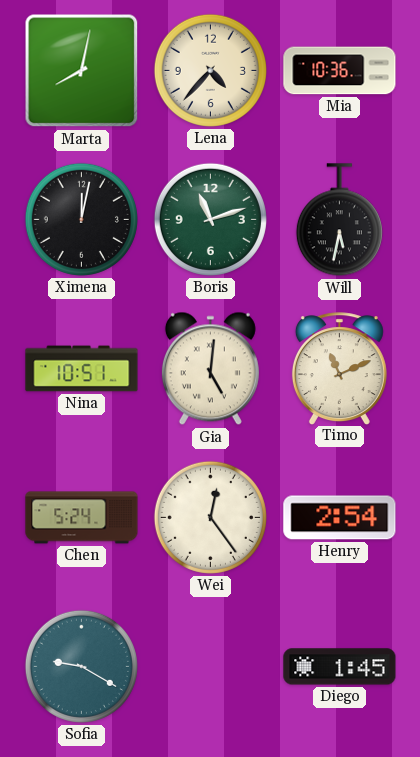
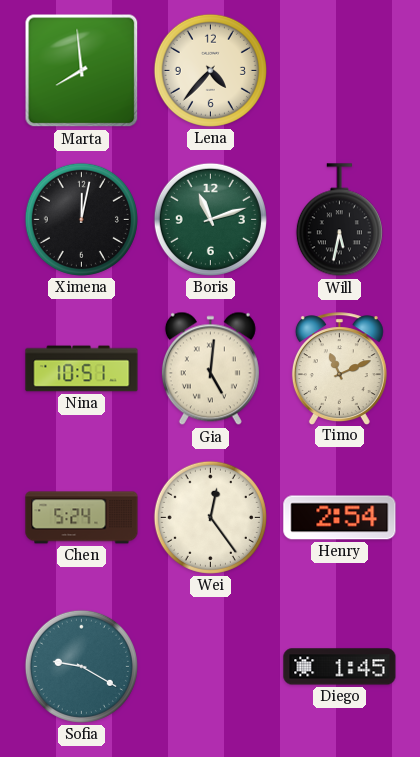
Marta: 8:02 -> 7:59
Mia: 10:36 -> none
